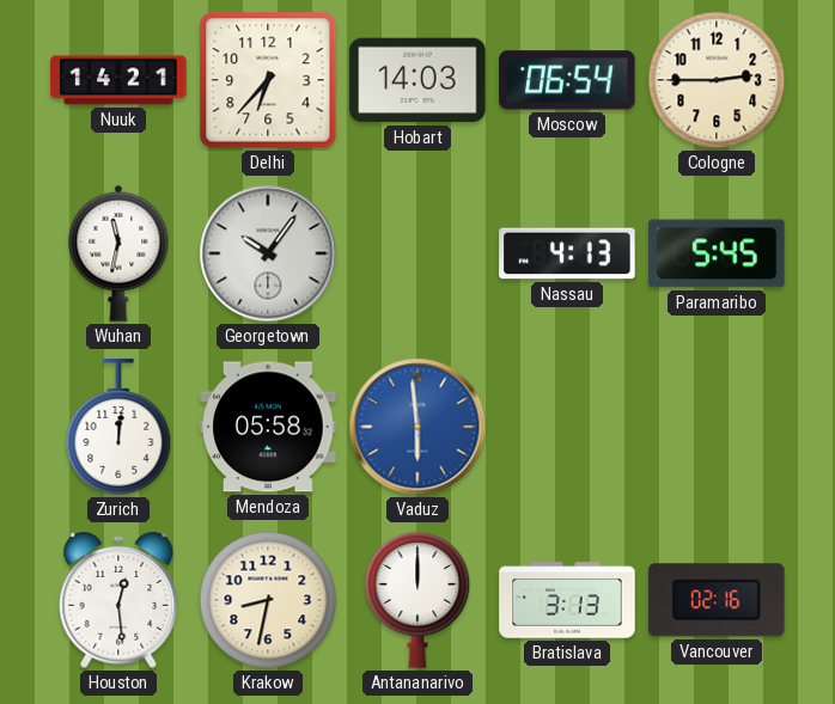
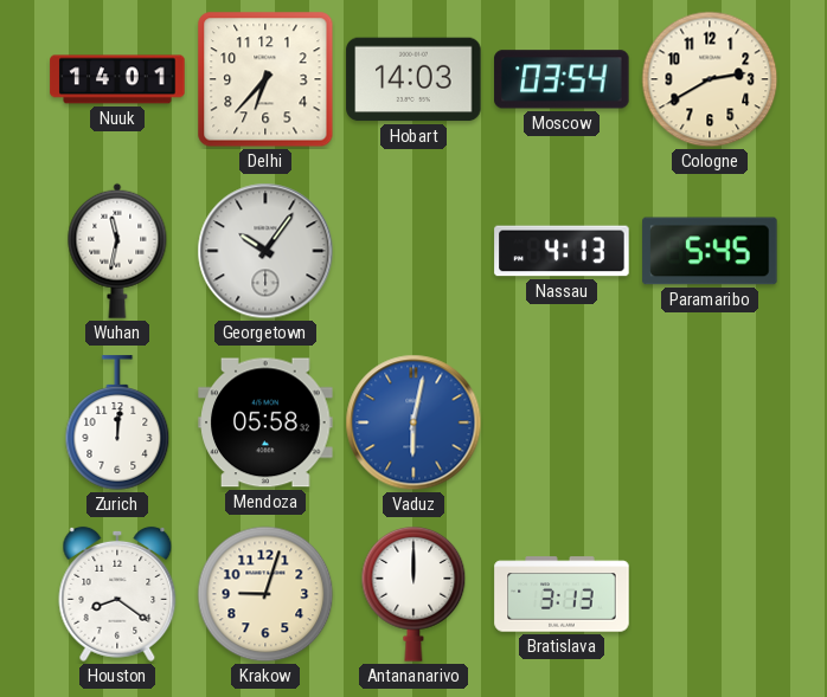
Nuuk: 14:21 -> 14:01
Moscow: 06:54 -> 03:54
Cologne: 2:45 -> 2:40
Vaduz: 5:59 -> 6:02
Houston: 12:29 -> 8:21
Krakow: 8:32 -> 9:03
Vancouver: 02:16 -> none
